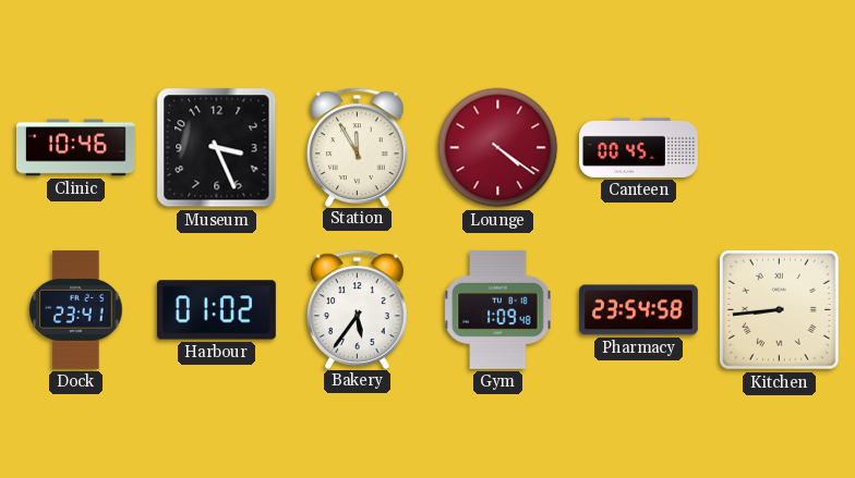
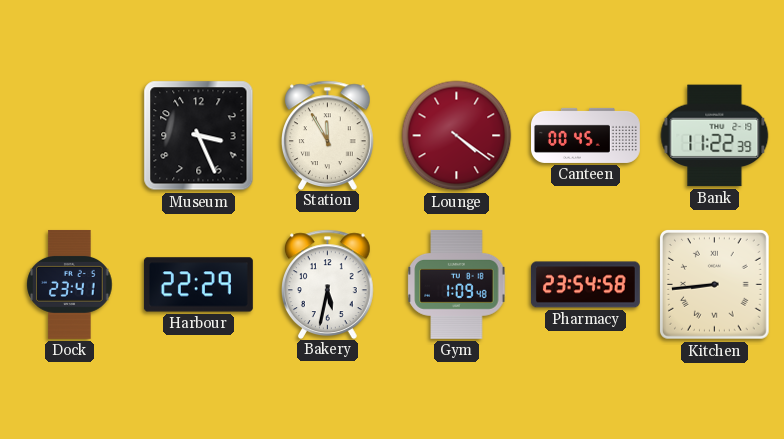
Clinic: 10:46 -> none
Bank: none -> 11:22
Harbour: 01:02 -> 22:29
Bakery: 5:36 -> 5:32
